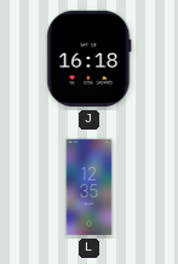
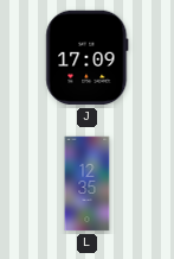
J: 16:18 -> 17:09
